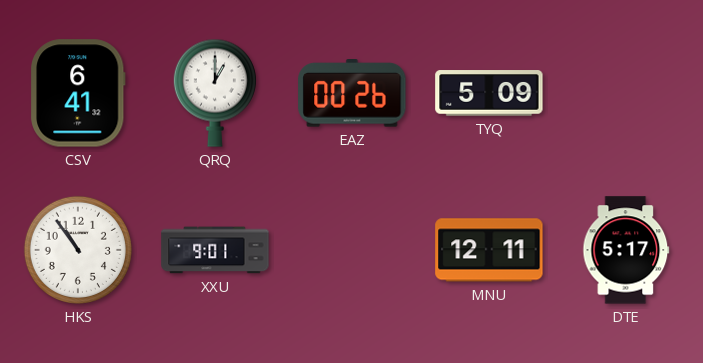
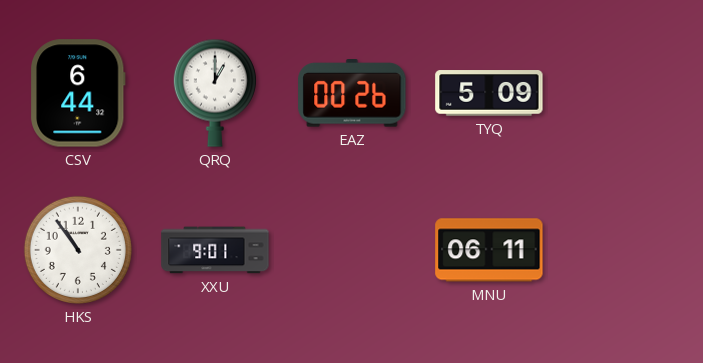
CSV: 6:41 -> 6:44
MNU: 12:11 -> 06:11
DTE: 5:17 -> none
